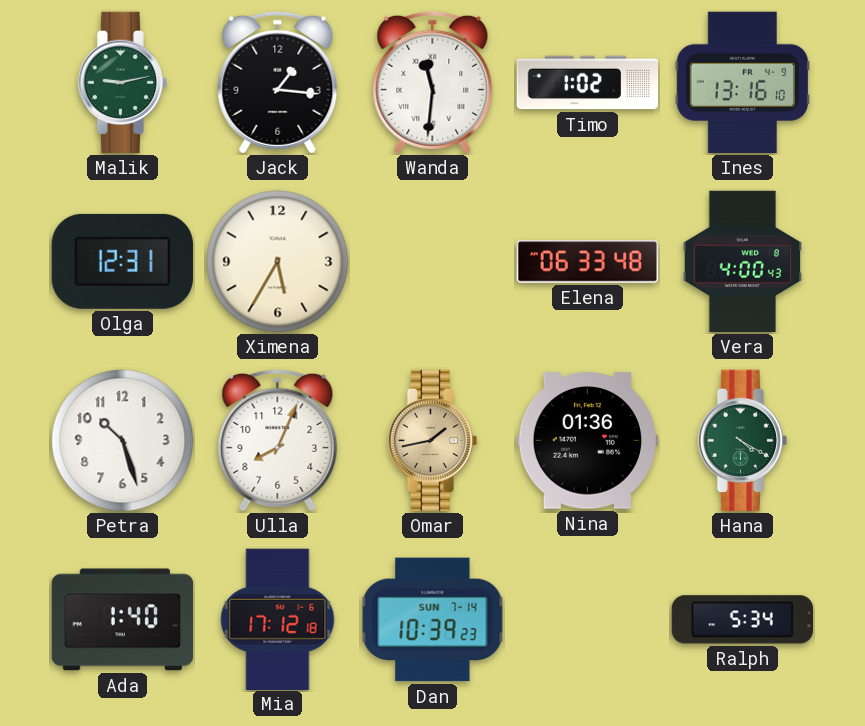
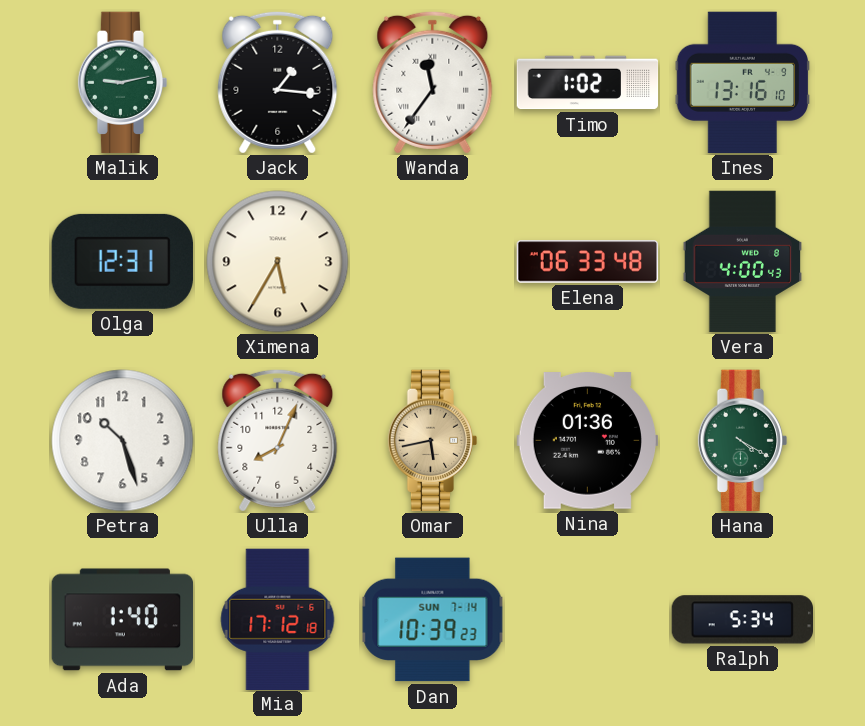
Wanda: 11:31 -> 11:36
Omar: 1:43 -> 5:43
